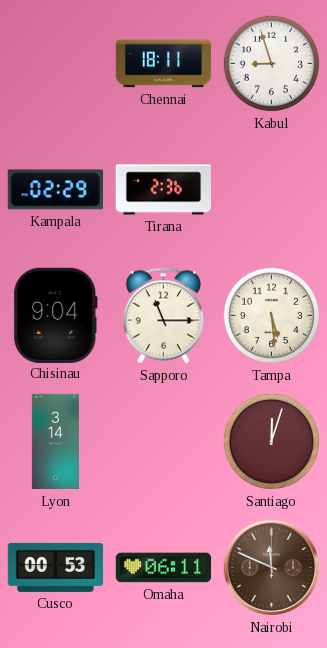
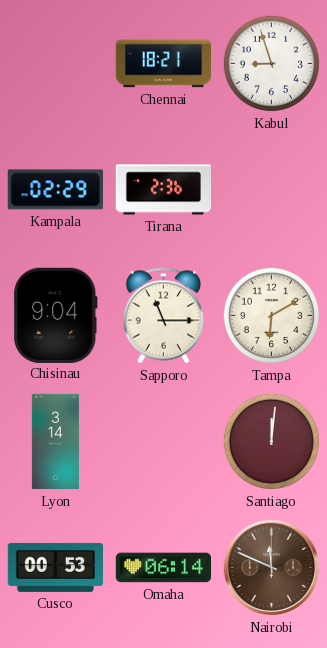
Chennai: 18:11 -> 18:21
Tampa: 5:29 -> 6:10
Santiago: 12:03 -> 12:01
Omaha: 06:11 -> 06:14
